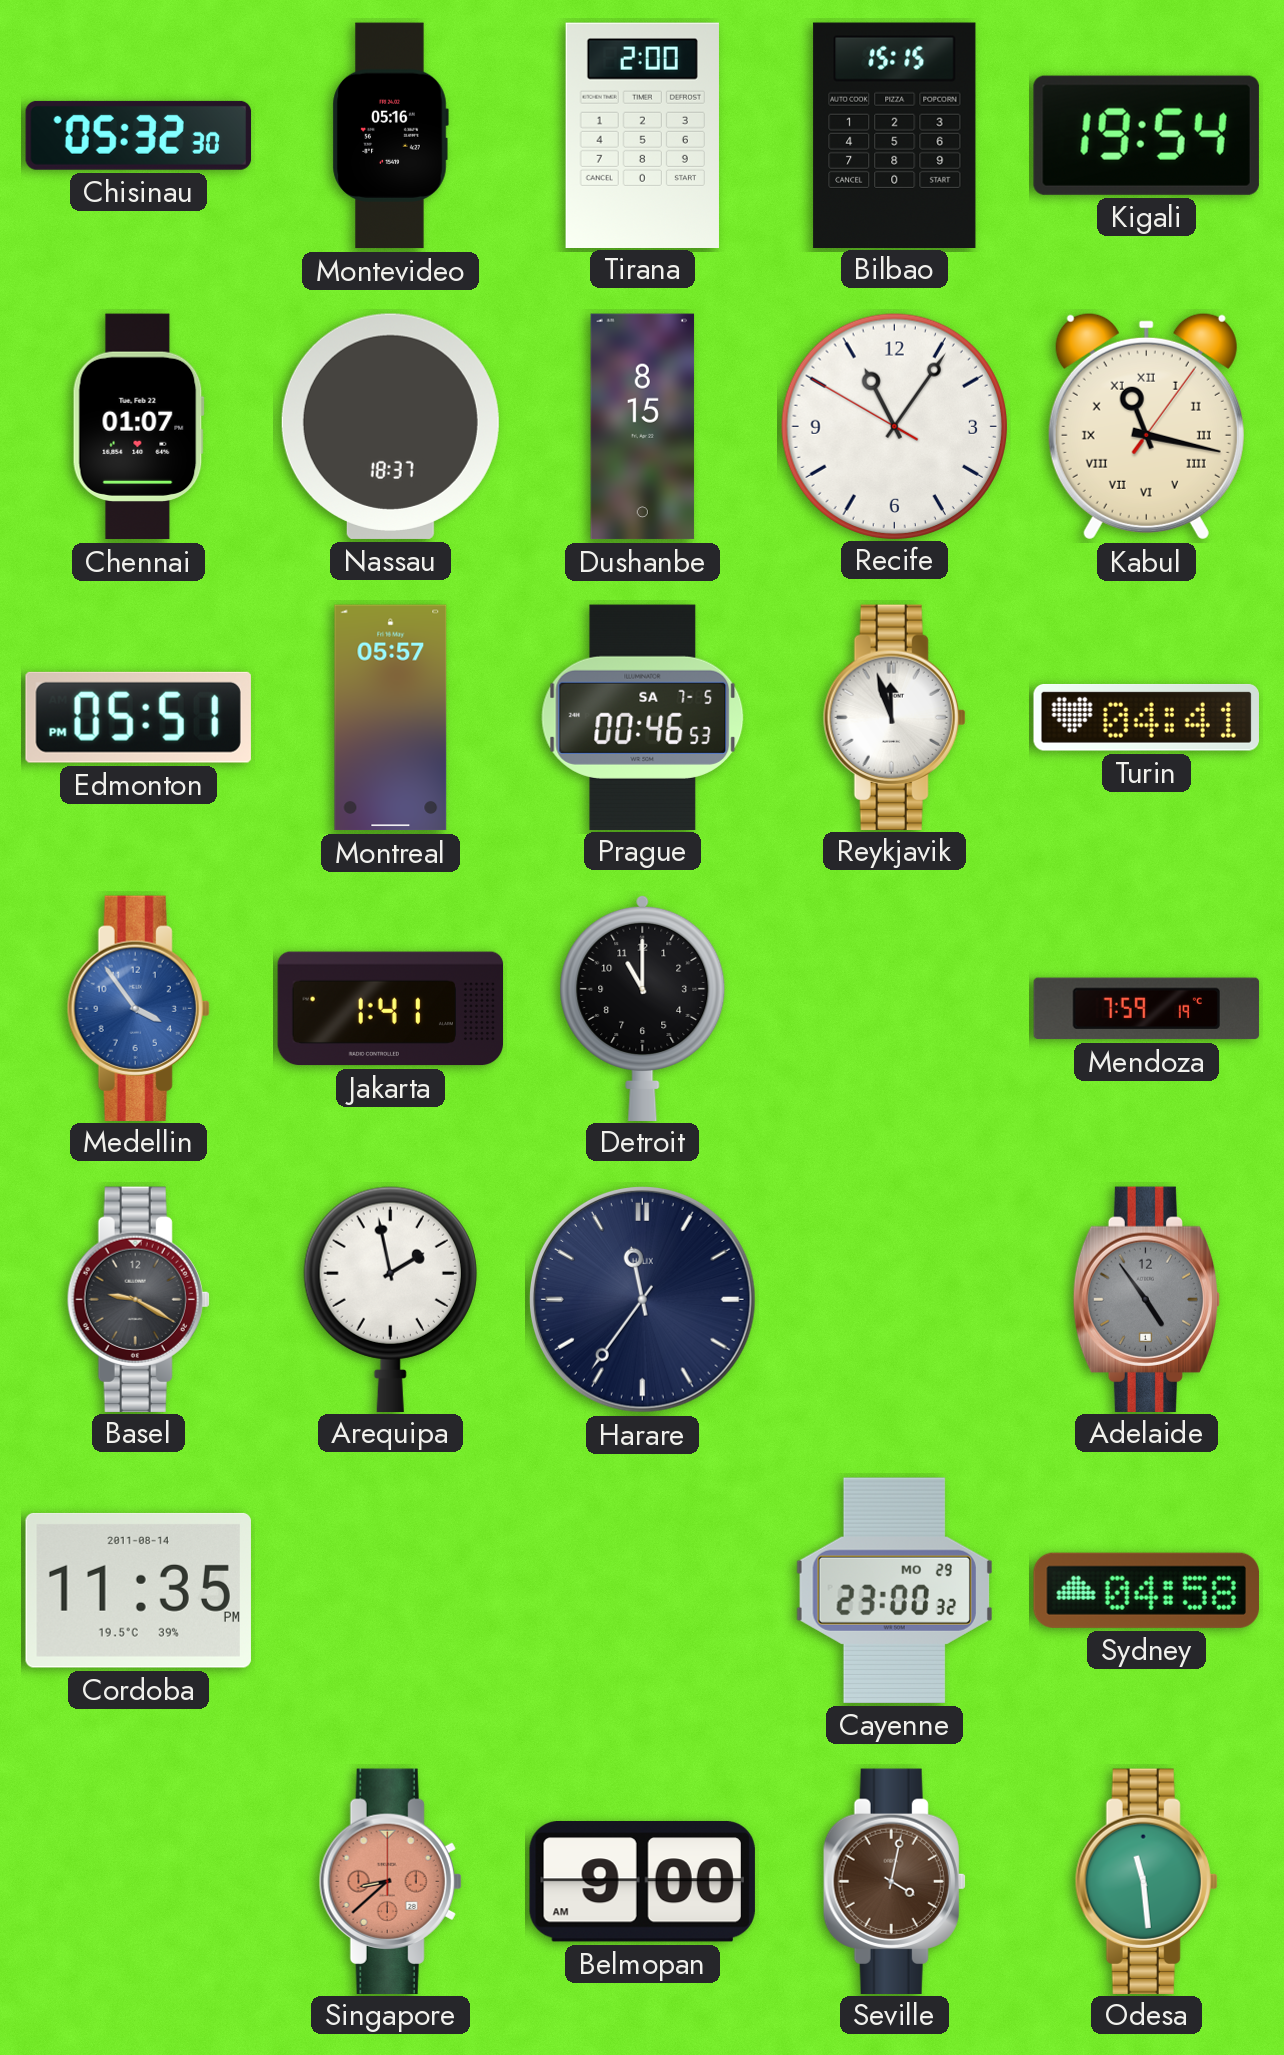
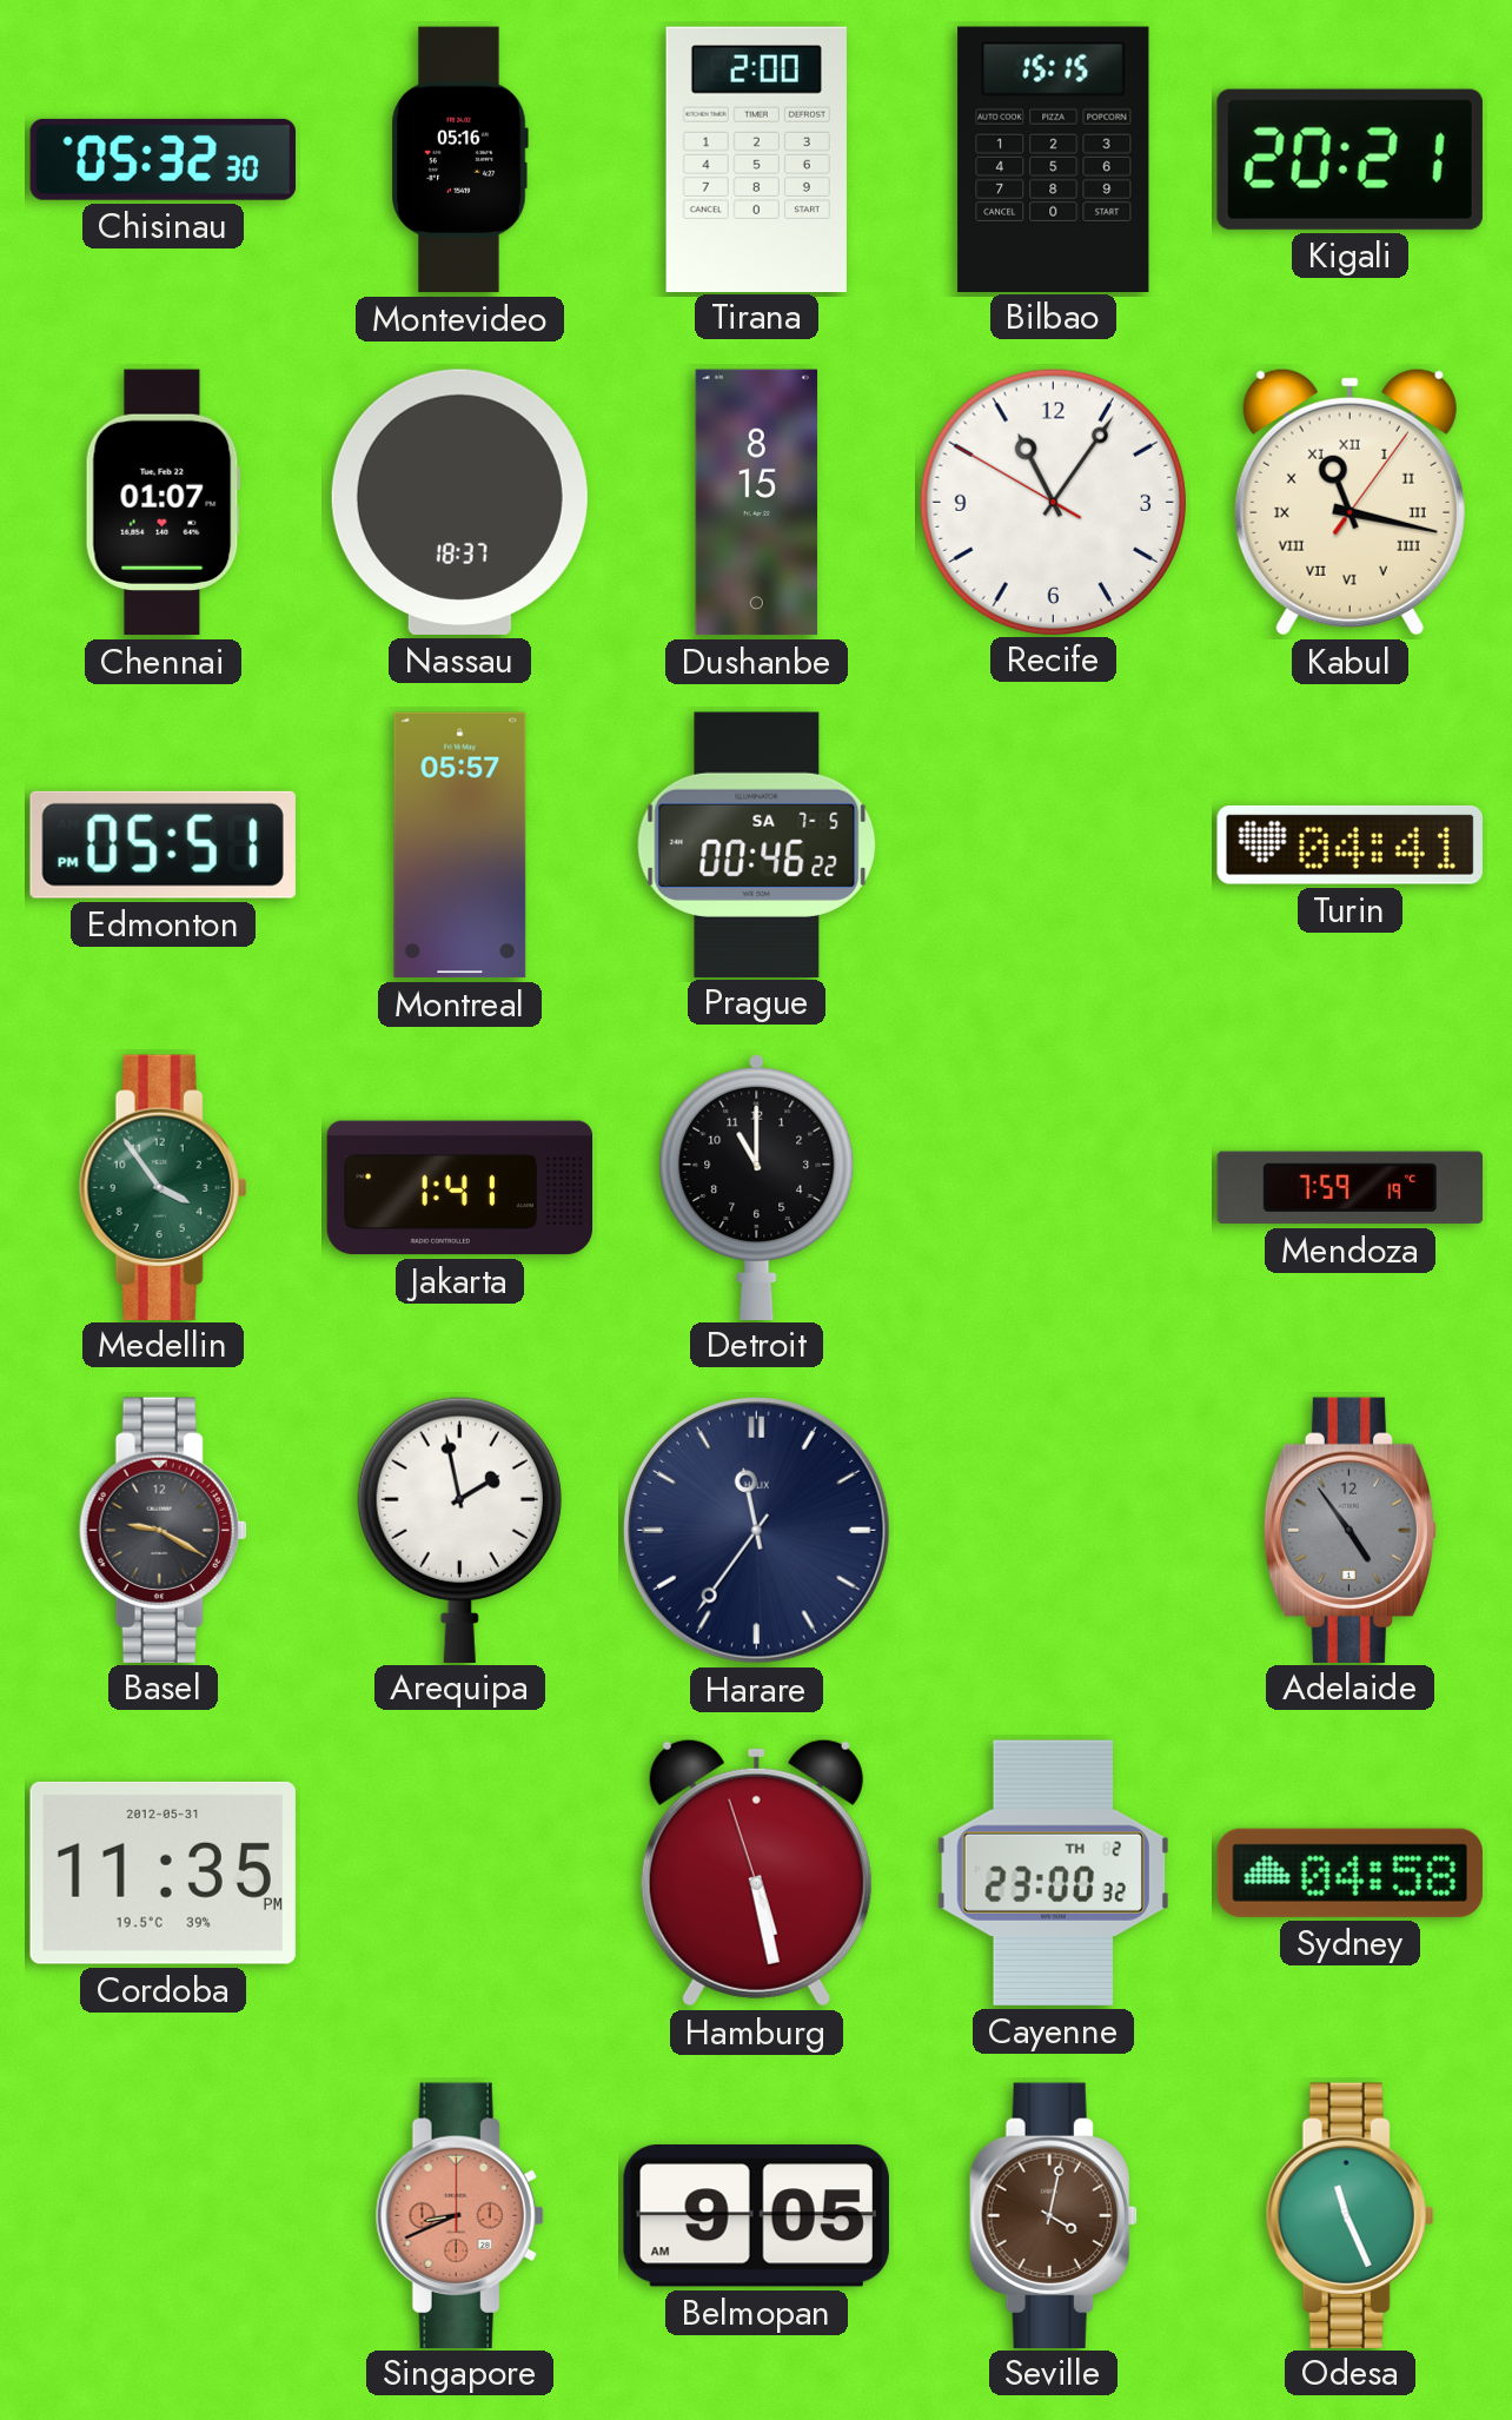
Kigali: 19:54 -> 20:21
Prague: 00:46:53 -> 00:46:22
Reykjavik: 11:57 -> none
Medellin dial: blue -> green
Cordoba date: 2011-08-14 -> 2012-05-31
Hamburg: none -> 5:27
Cayenne date: MO 29 -> TH 2
Singapore: 8:38 -> 8:41
Belmopan: 9:00 -> 9:05
Odesa: 11:29 -> 11:26
